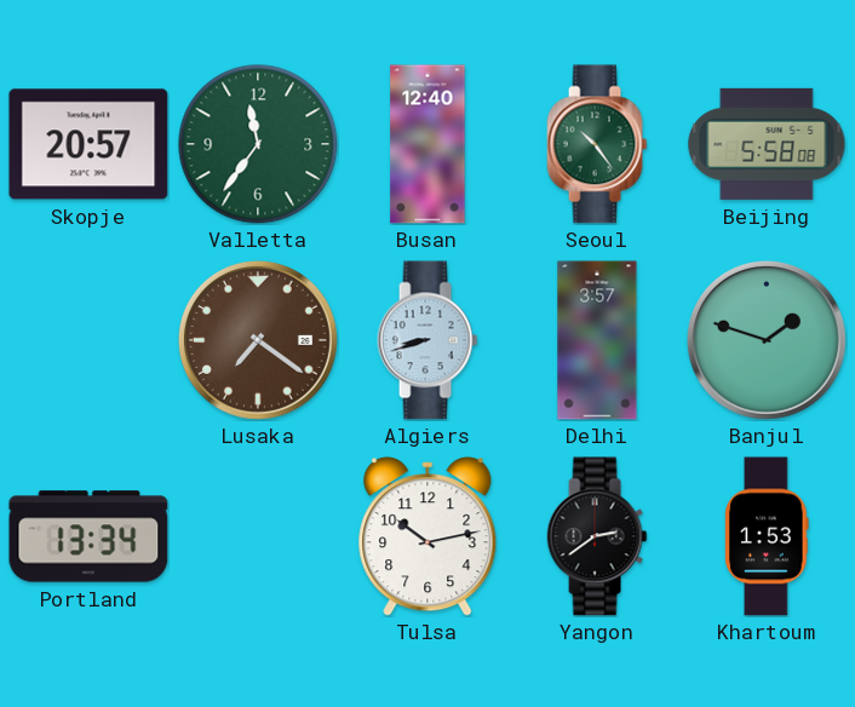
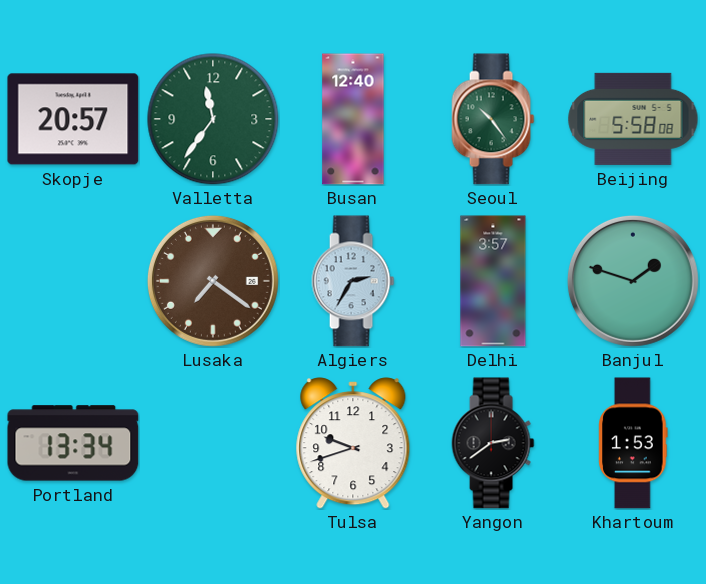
Algiers: 8:42 -> 2:35
Tulsa: 10:13 -> 9:42
